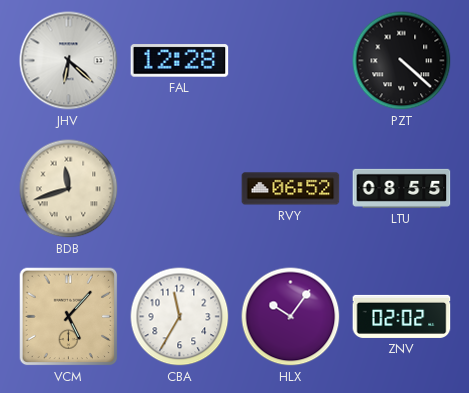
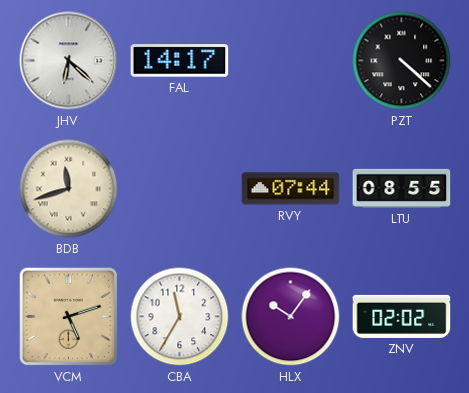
FAL: 12:28 -> 14:17
RVY: 06:52 -> 07:44
VCM: 5:07 -> 5:12
